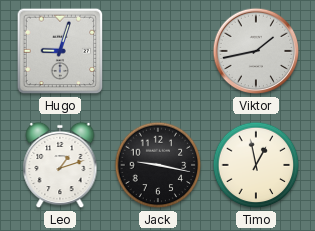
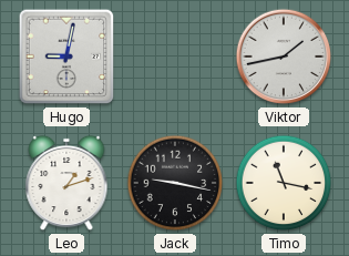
Hugo: 9:03 -> 9:02
Timo: 12:58 -> 11:17
